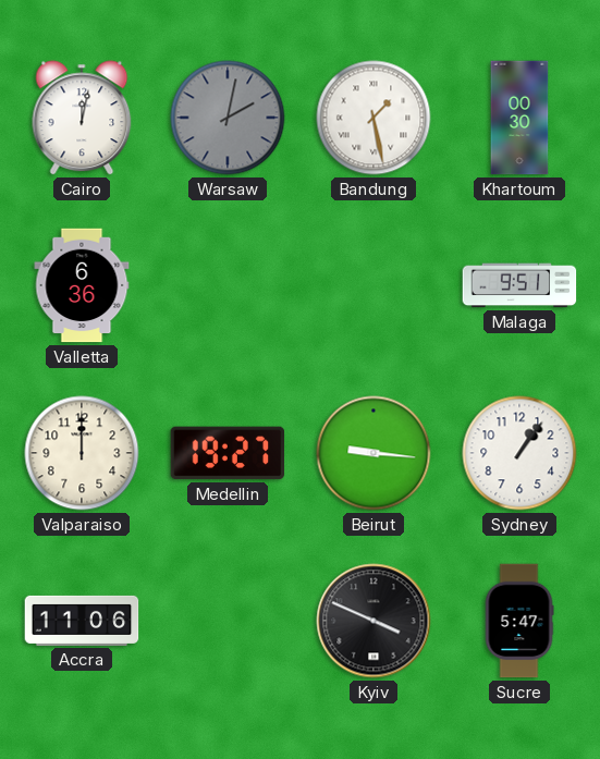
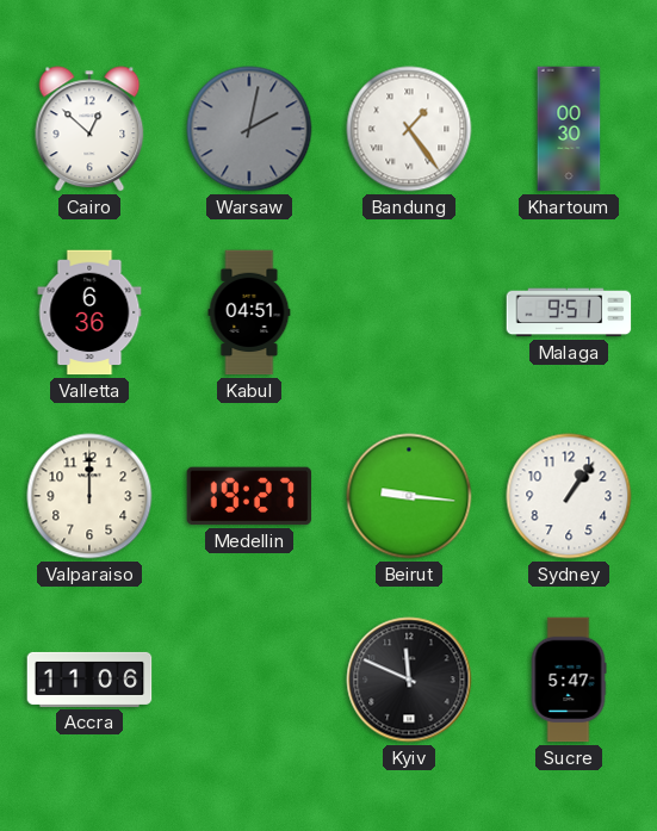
Cairo: 12:02 -> 12:52
Bandung: 1:28 -> 1:24
Kabul: none -> 04:51
Kyiv: 3:49 -> 11:49
